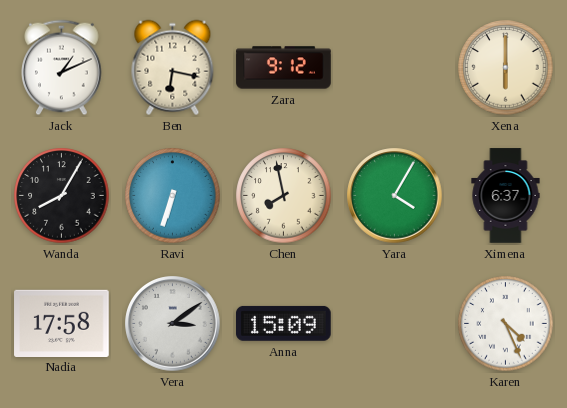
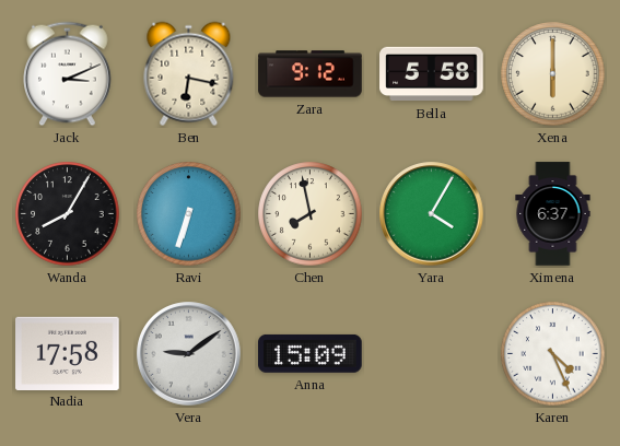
Jack: 1:11 -> 3:11
Bella: none -> 5:58
Vera: 3:09 -> 9:09
